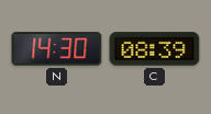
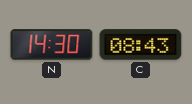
C: 08:39 -> 08:43
